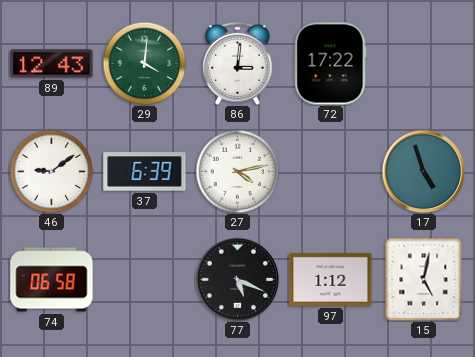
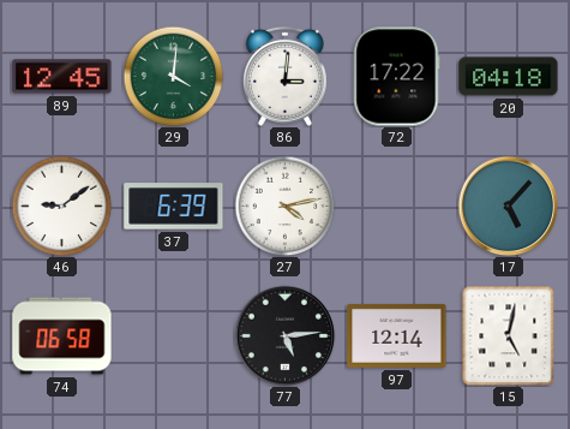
89: 12:43 -> 12:45
20: none -> 04:18
17: 4:57 -> 5:07
77: 5:19 -> 5:14
97: 1:12 -> 12:14
